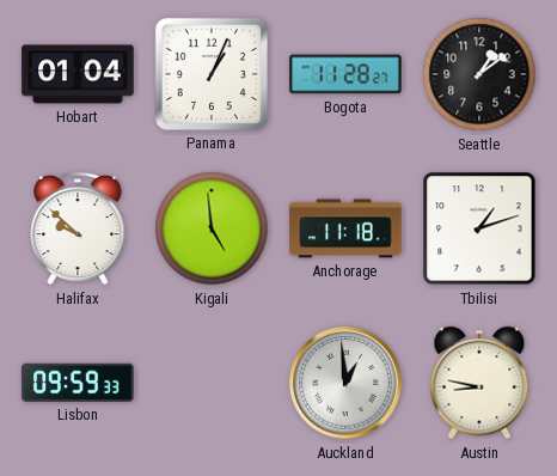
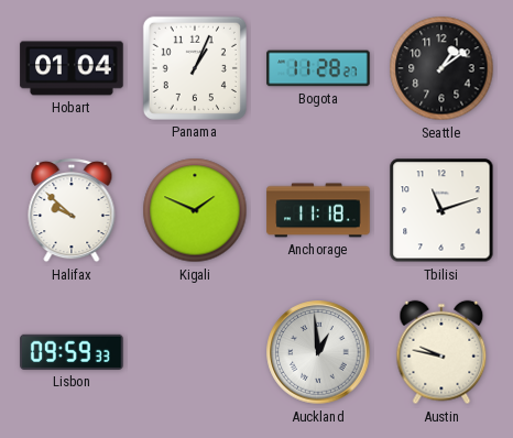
Kigali: 4:59 -> 1:49
Tbilisi: 1:12 -> 11:12
Austin: 8:47 -> 9:47
